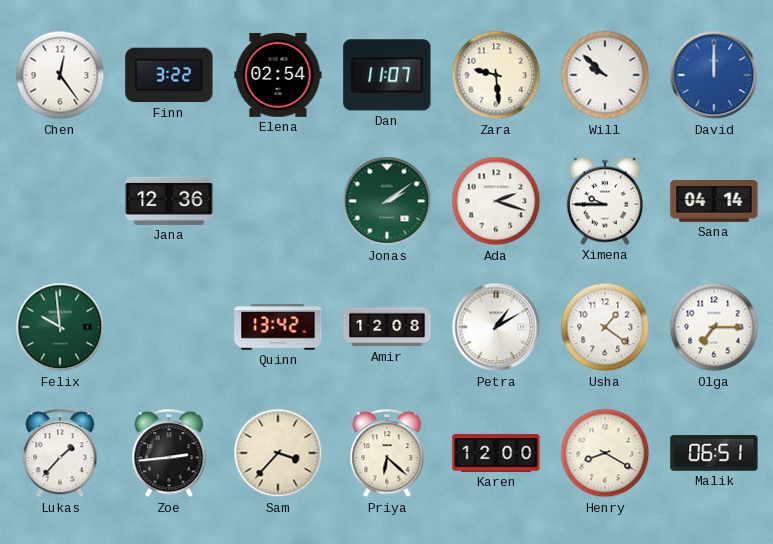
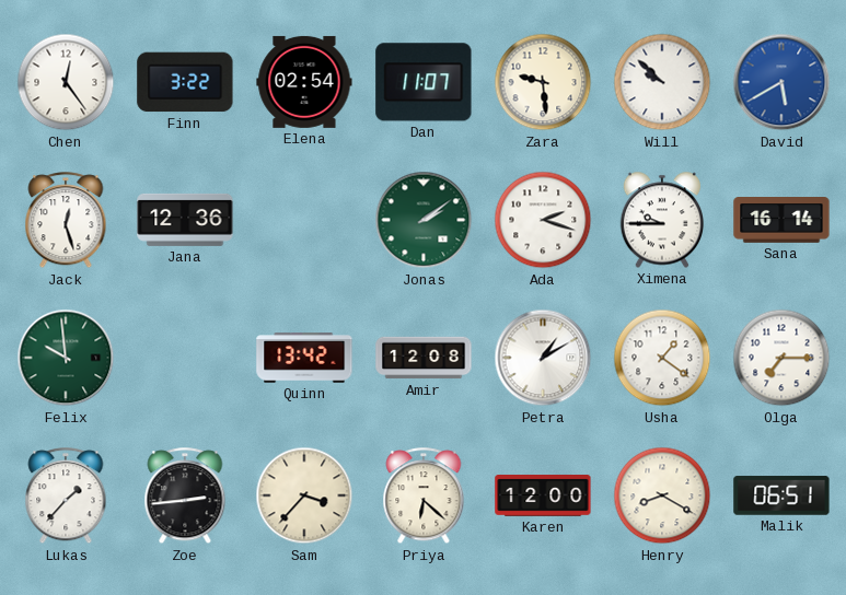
David: 12:00 -> 5:40
Jack: none -> 12:27
Sana: 04:14 -> 16:14
